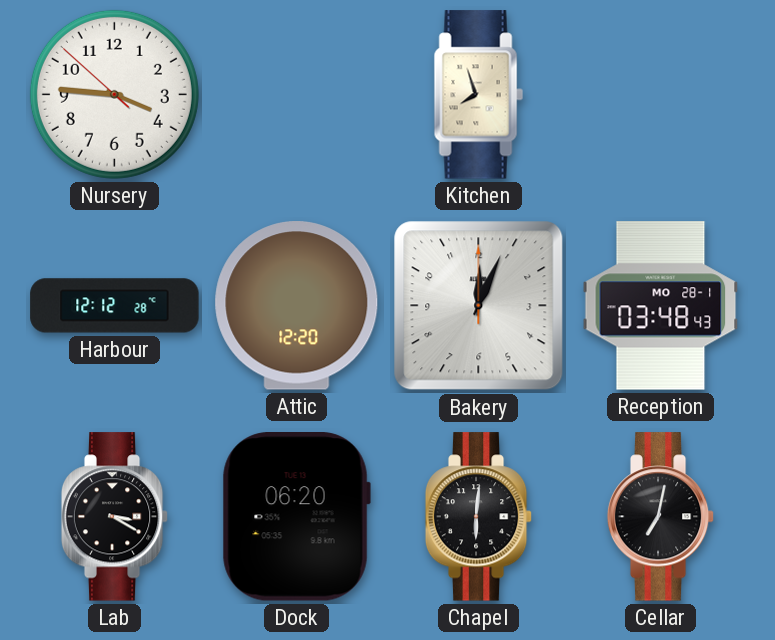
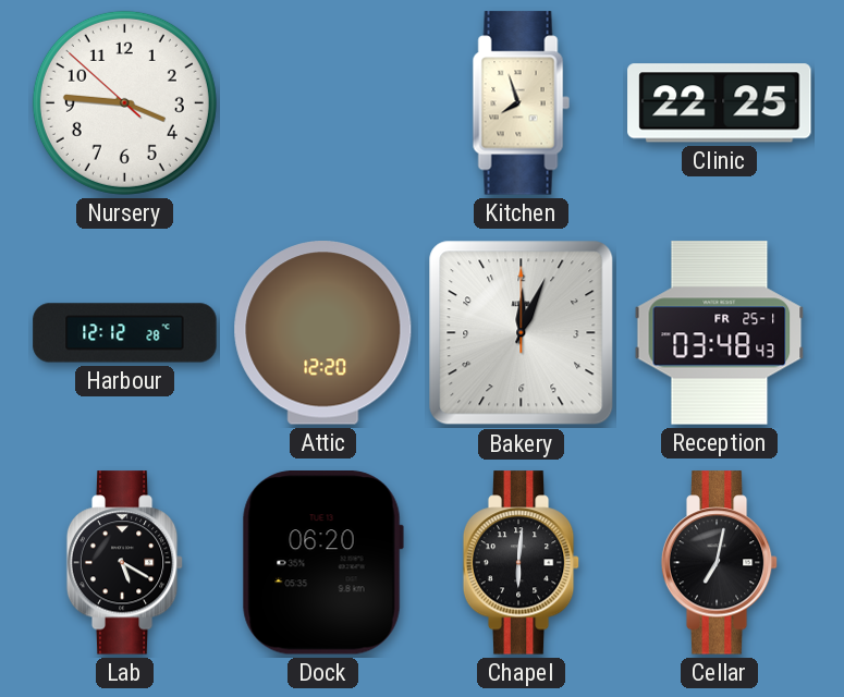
Clinic: none -> 22:25
Reception date: MO 28-1 -> FR 25-1
Lab: 3:20 -> 5:20
